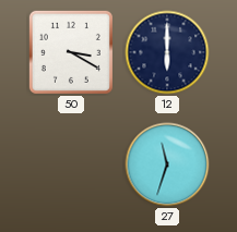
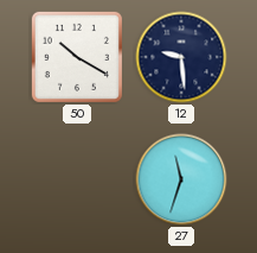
50: 3:20 -> 10:20
12: 6:00 -> 9:29
